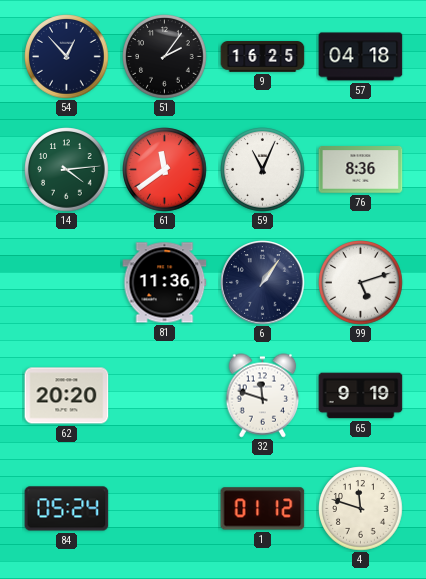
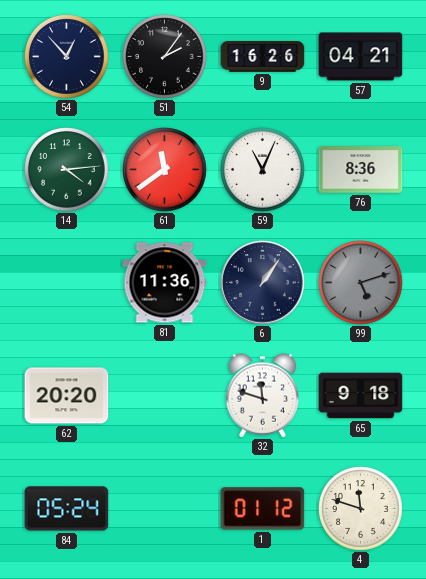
9: 16:25 -> 16:26
57: 04:18 -> 04:21
99 dial: white -> grey
65: 9:19 -> 9:18
